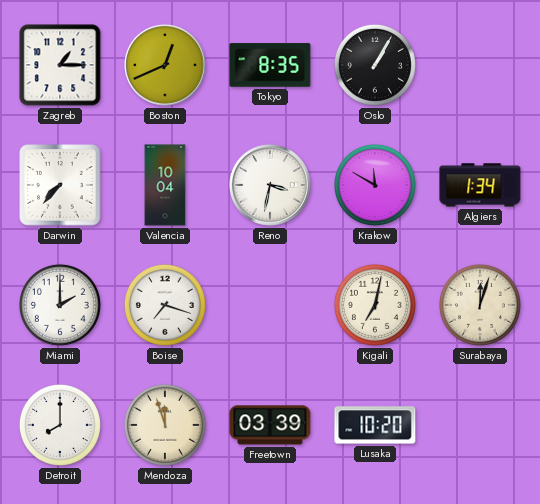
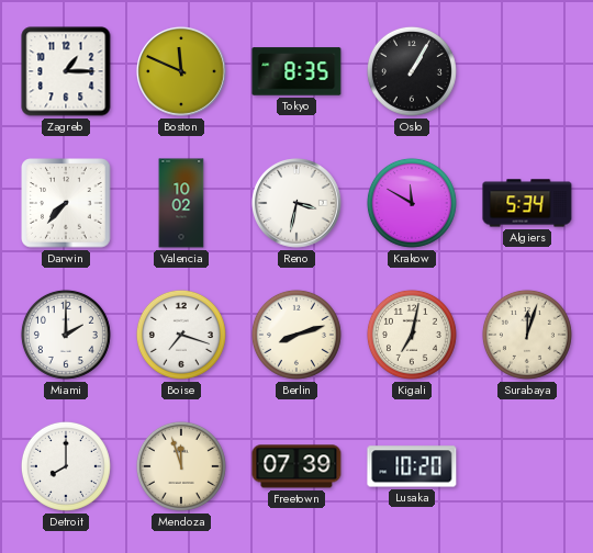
Boston: 12:41 -> 11:49
Valencia: 10:04 -> 10:02
Algiers: 1:34 -> 5:34
Berlin: none -> 8:12
Freetown: 03:39 -> 07:39
